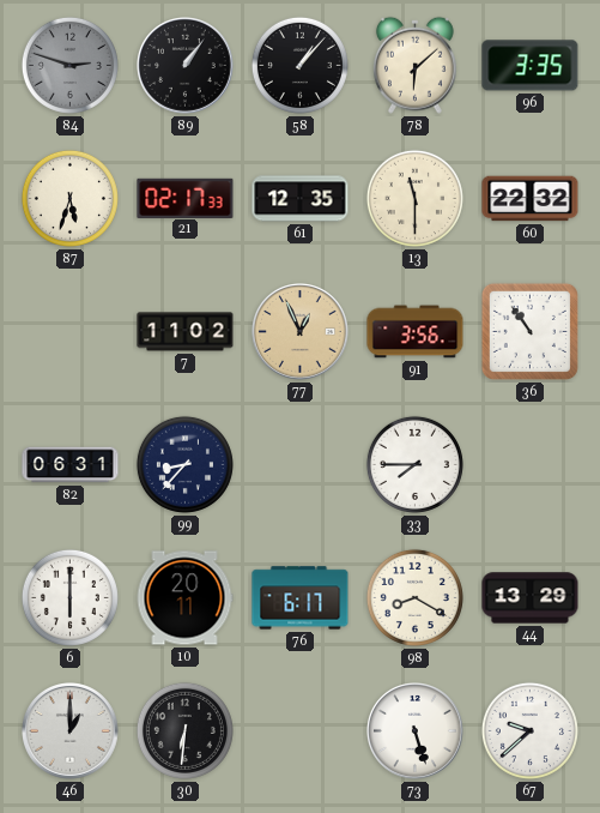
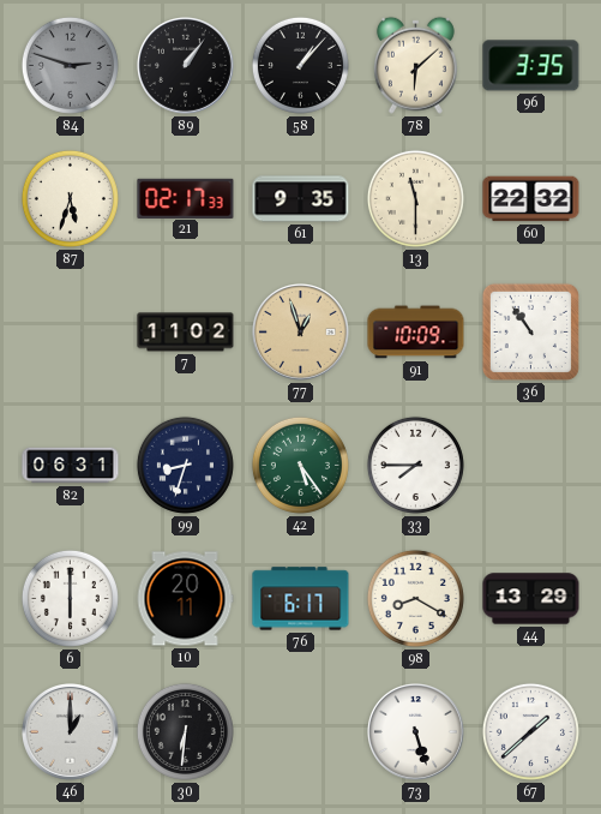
61: 12:35 -> 9:35
77: 12:56 -> 12:57
91: 3:56 -> 10:09
99: 8:37 -> 8:33
42: none -> 5:24
67: 9:38 -> 1:38
